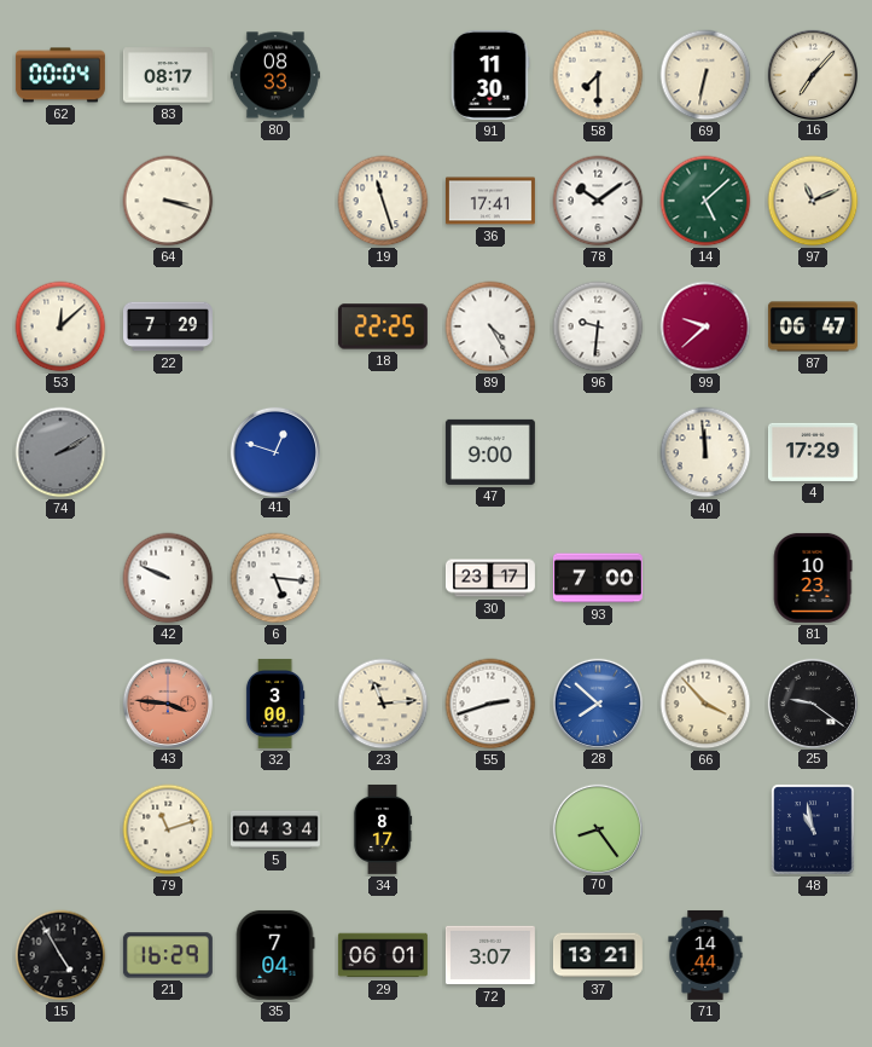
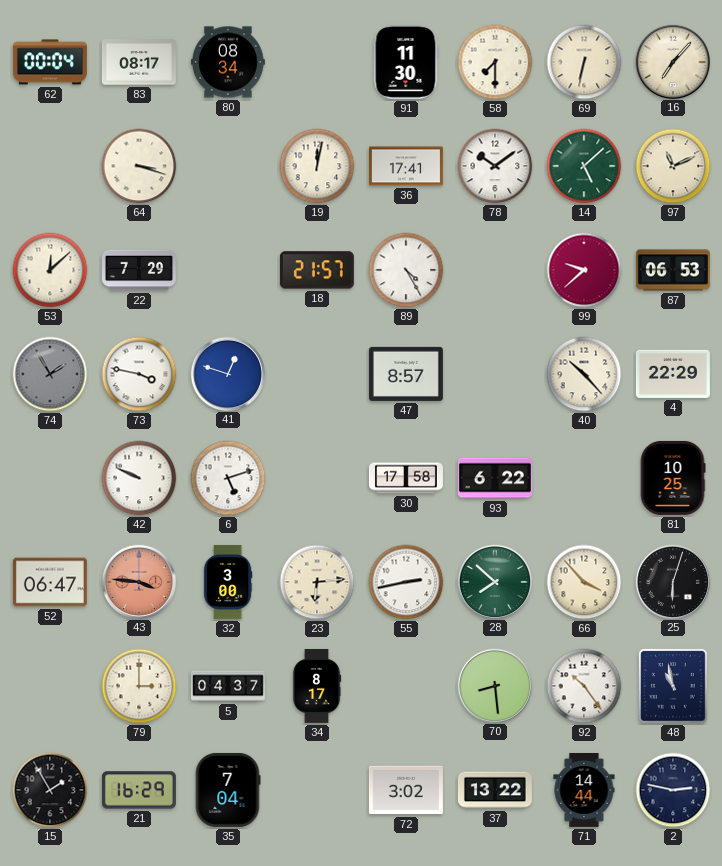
80: 08:33 -> 08:34
19: 11:27 -> 12:02
18: 22:25 -> 21:57
96: 9:31 -> none
87: 06:47 -> 06:53
74: 2:10 -> 1:55
73: none -> 3:47
47: 9:00 -> 8:57
40: 11:59 -> 10:23
4: 17:29 -> 22:29
6: 5:16 -> 5:12
30: 23:17 -> 17:58
93: 7:00 -> 6:22
81: 10:23 -> 10:25
52: none -> 06:47
23: 11:14 -> 6:14
55: 2:42 -> 2:43
28 dial: blue -> green
25: 9:21 -> 6:03
79: 11:12 -> 3:00
5: 04:34 -> 04:37
70: 8:24 -> 8:29
92: none -> 10:24
15: 4:55 -> 1:55
29: 06:01 -> none
72: 3:07 -> 3:02
37: 13:21 -> 13:22
2: none -> 2:47
